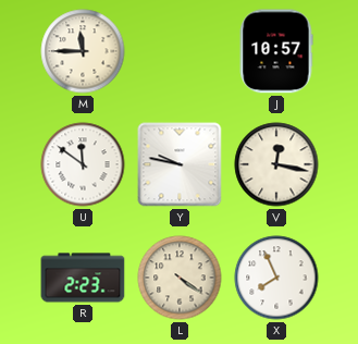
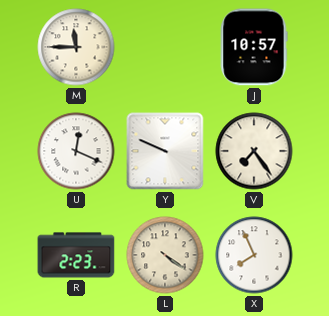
U: 11:51 -> 12:19
Y: 9:47 -> 9:49
V: 12:17 -> 7:24
